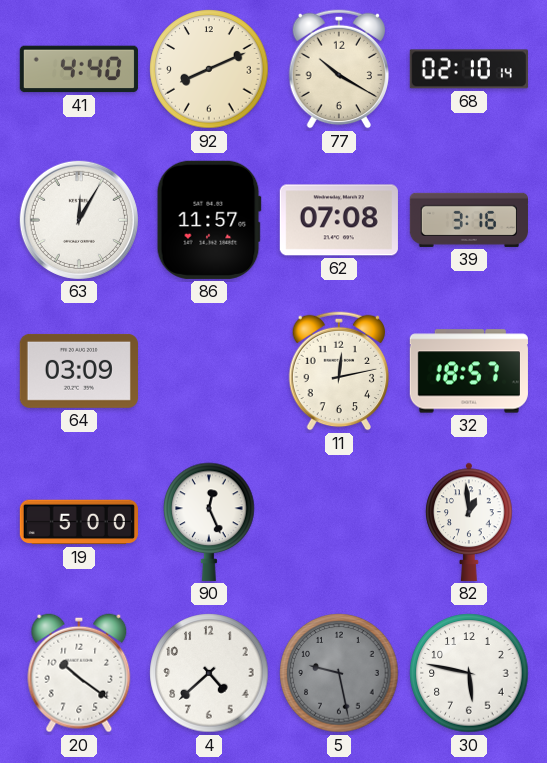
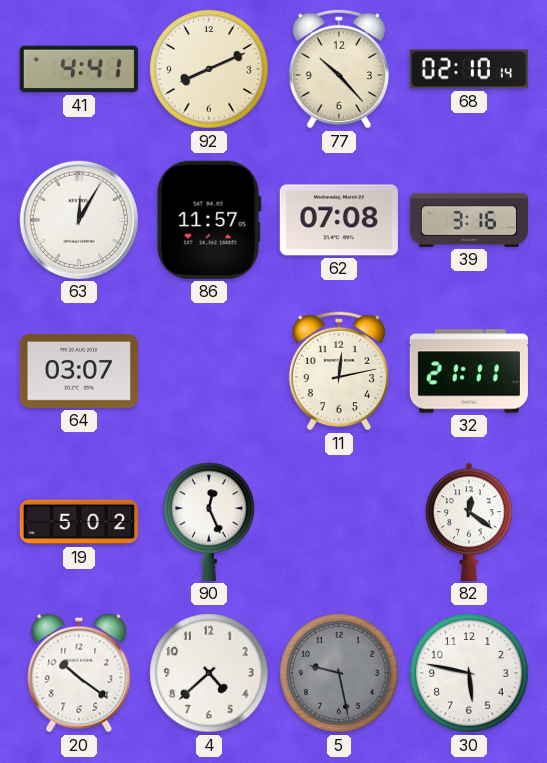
41: 4:40 -> 4:41
77: 10:20 -> 10:23
64: 03:09 -> 03:07
32: 18:57 -> 21:11
19: 5:00 -> 5:02
82: 12:59 -> 12:21
